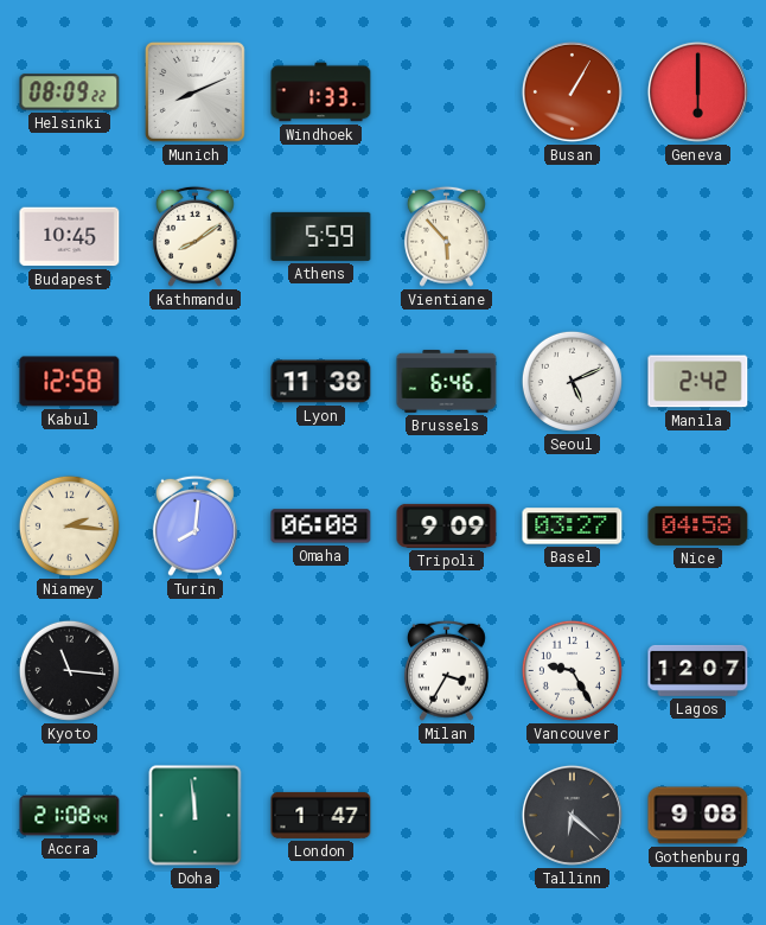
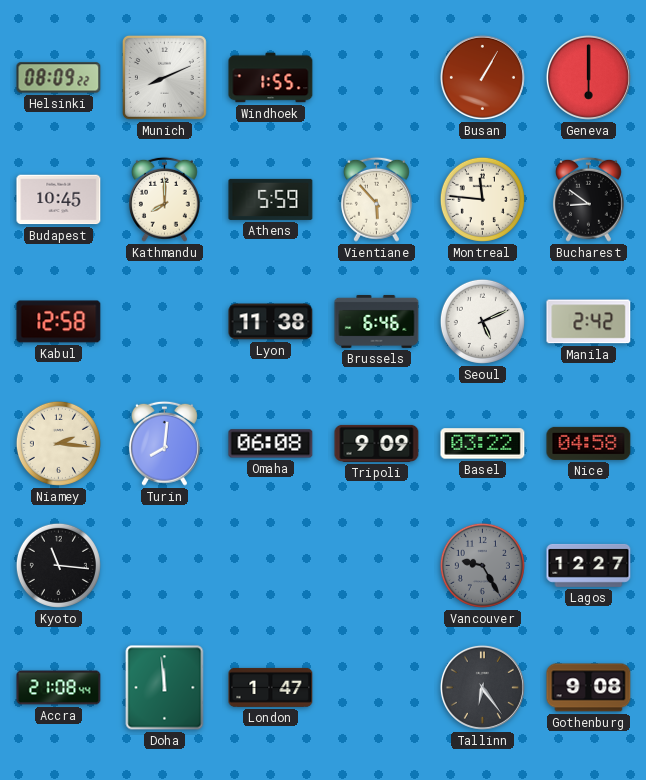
Windhoek: 1:33 -> 1:55
Kathmandu: 8:09 -> 8:00
Montreal: none -> 11:46
Bucharest: none -> 8:51
Basel: 03:27 -> 03:22
Milan: 3:35 -> none
Vancouver dial: white -> grey
Lagos: 12:07 -> 12:27
Tallinn: 6:22 -> 6:24
